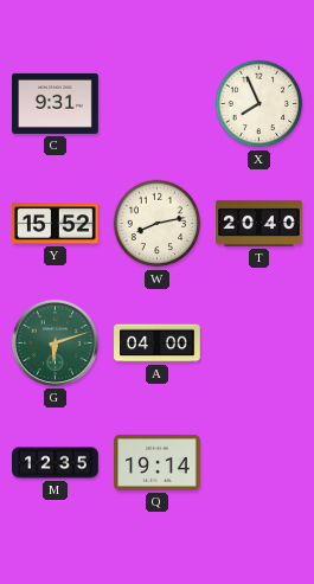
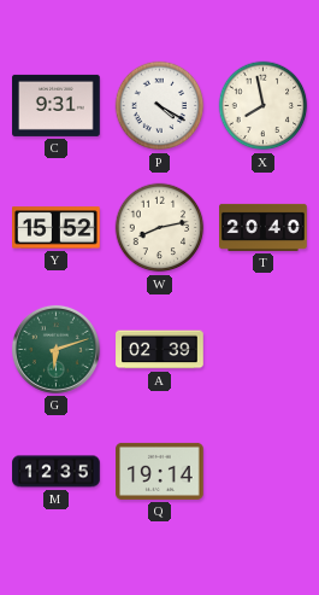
P: none -> 4:20
X: 7:56 -> 7:58
A: 04:00 -> 02:39
